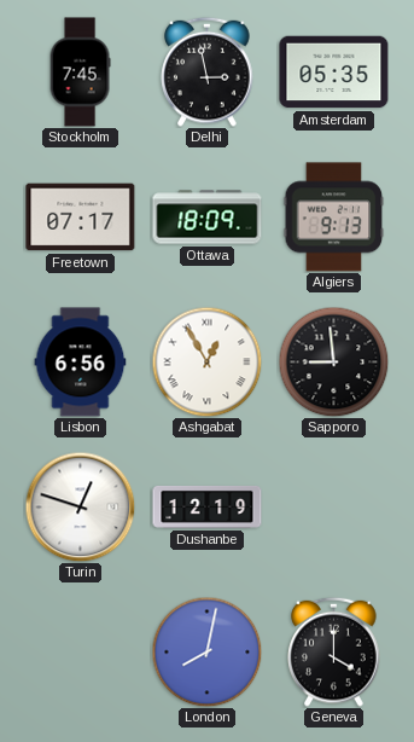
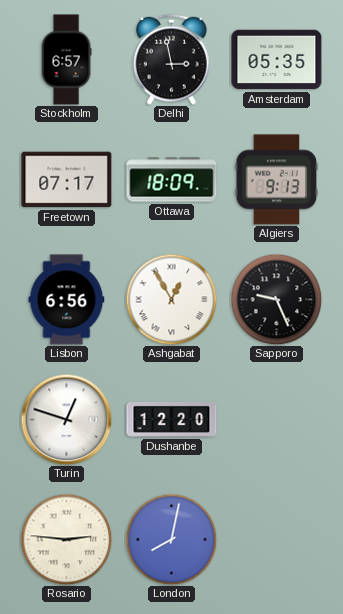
Stockholm: 7:45 -> 6:57
Sapporo: 8:59 -> 9:26
Dushanbe: 12:19 -> 12:20
Rosario: none -> 2:46
Geneva: 4:00 -> none
